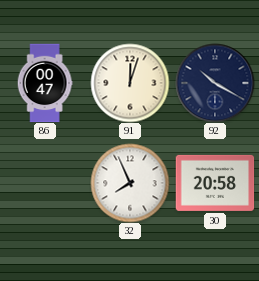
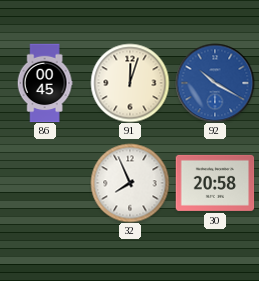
86: 00:47 -> 00:45
92 dial: navy -> blue
